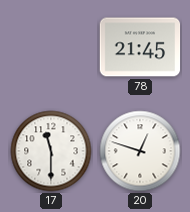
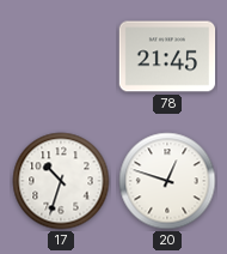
17: 11:30 -> 10:33
